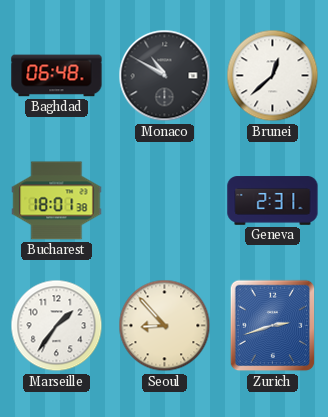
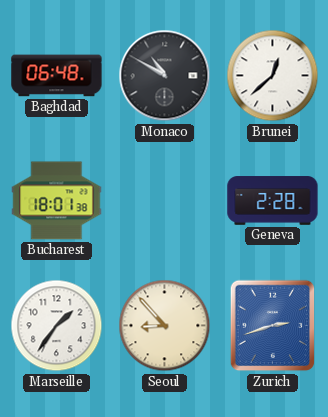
Geneva: 2:31 -> 2:28
